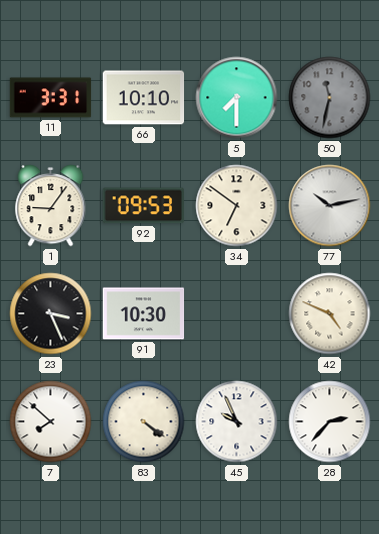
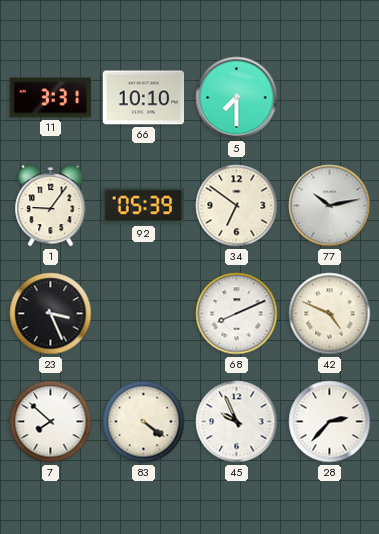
50: 11:32 -> none
92: 09:53 -> 05:39
91: 10:30 -> none
68: none -> 8:11
